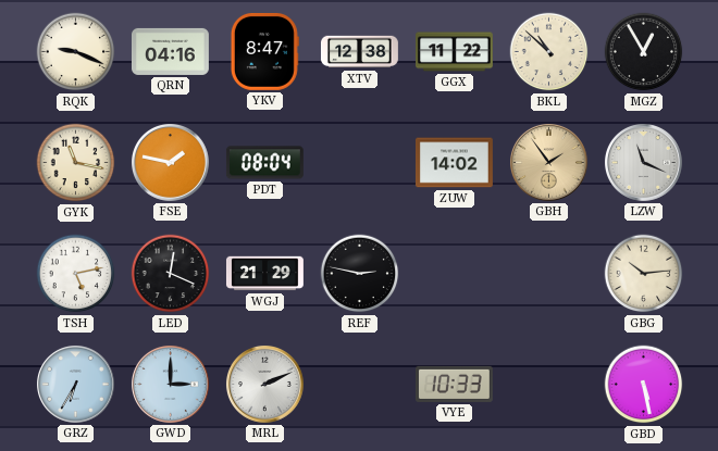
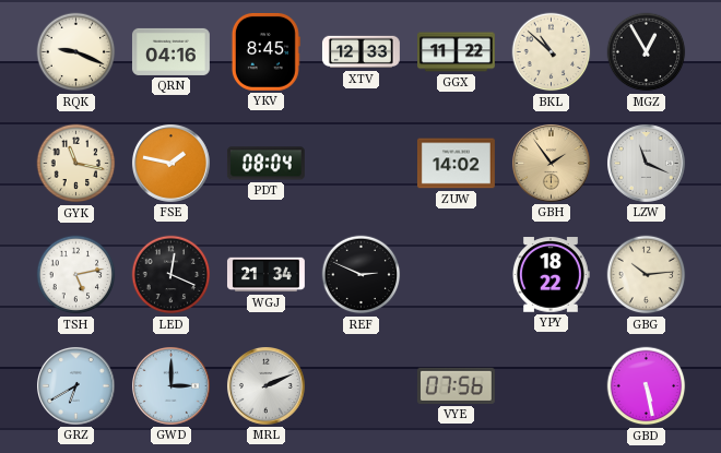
YKV: 8:47 -> 8:45
XTV: 12:38 -> 12:33
WGJ: 21:29 -> 21:34
REF: 2:47 -> 2:49
YPY: none -> 18:22
GRZ: 6:35 -> 6:40
VYE: 10:33 -> 07:56
